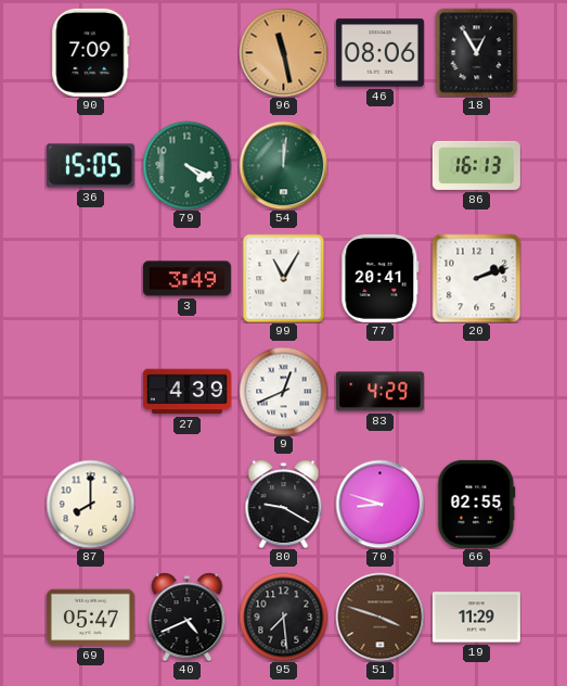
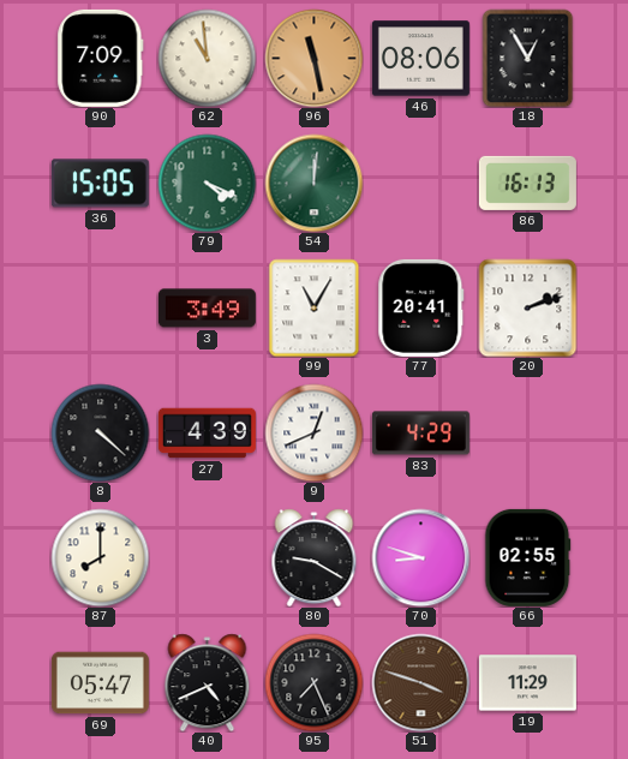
62: none -> 10:59
8: none -> 4:22
95: 7:29 -> 7:26
